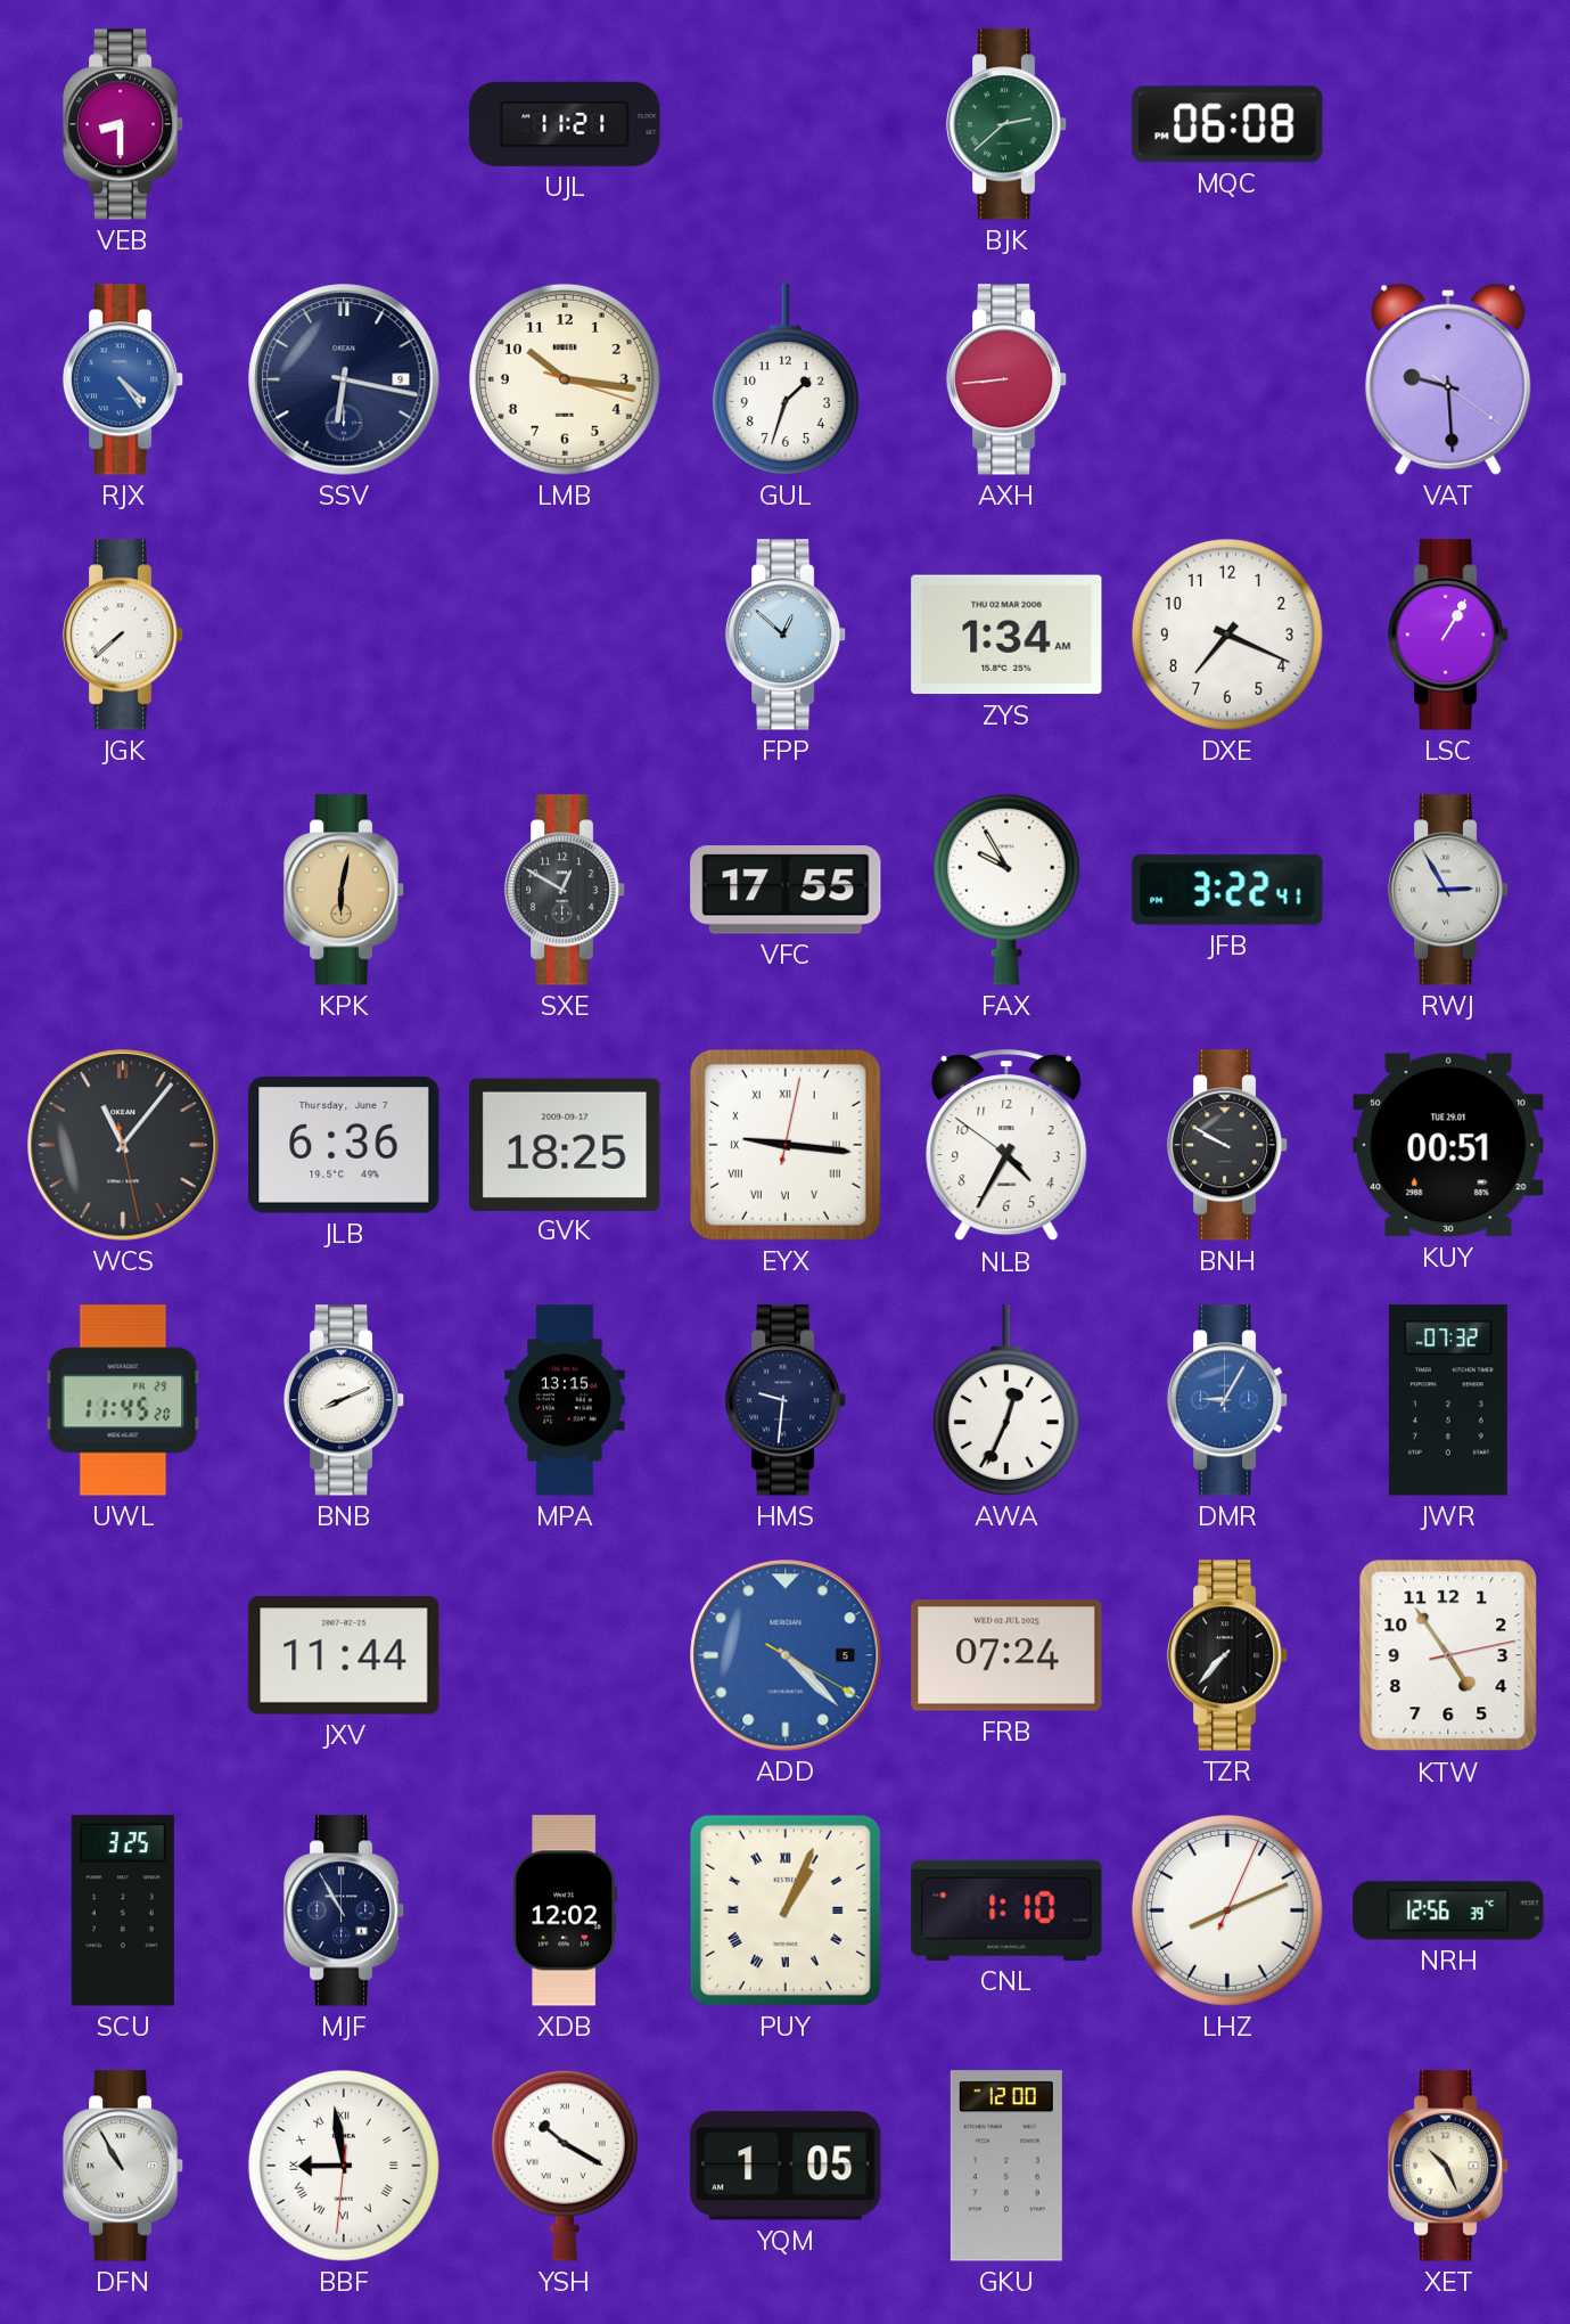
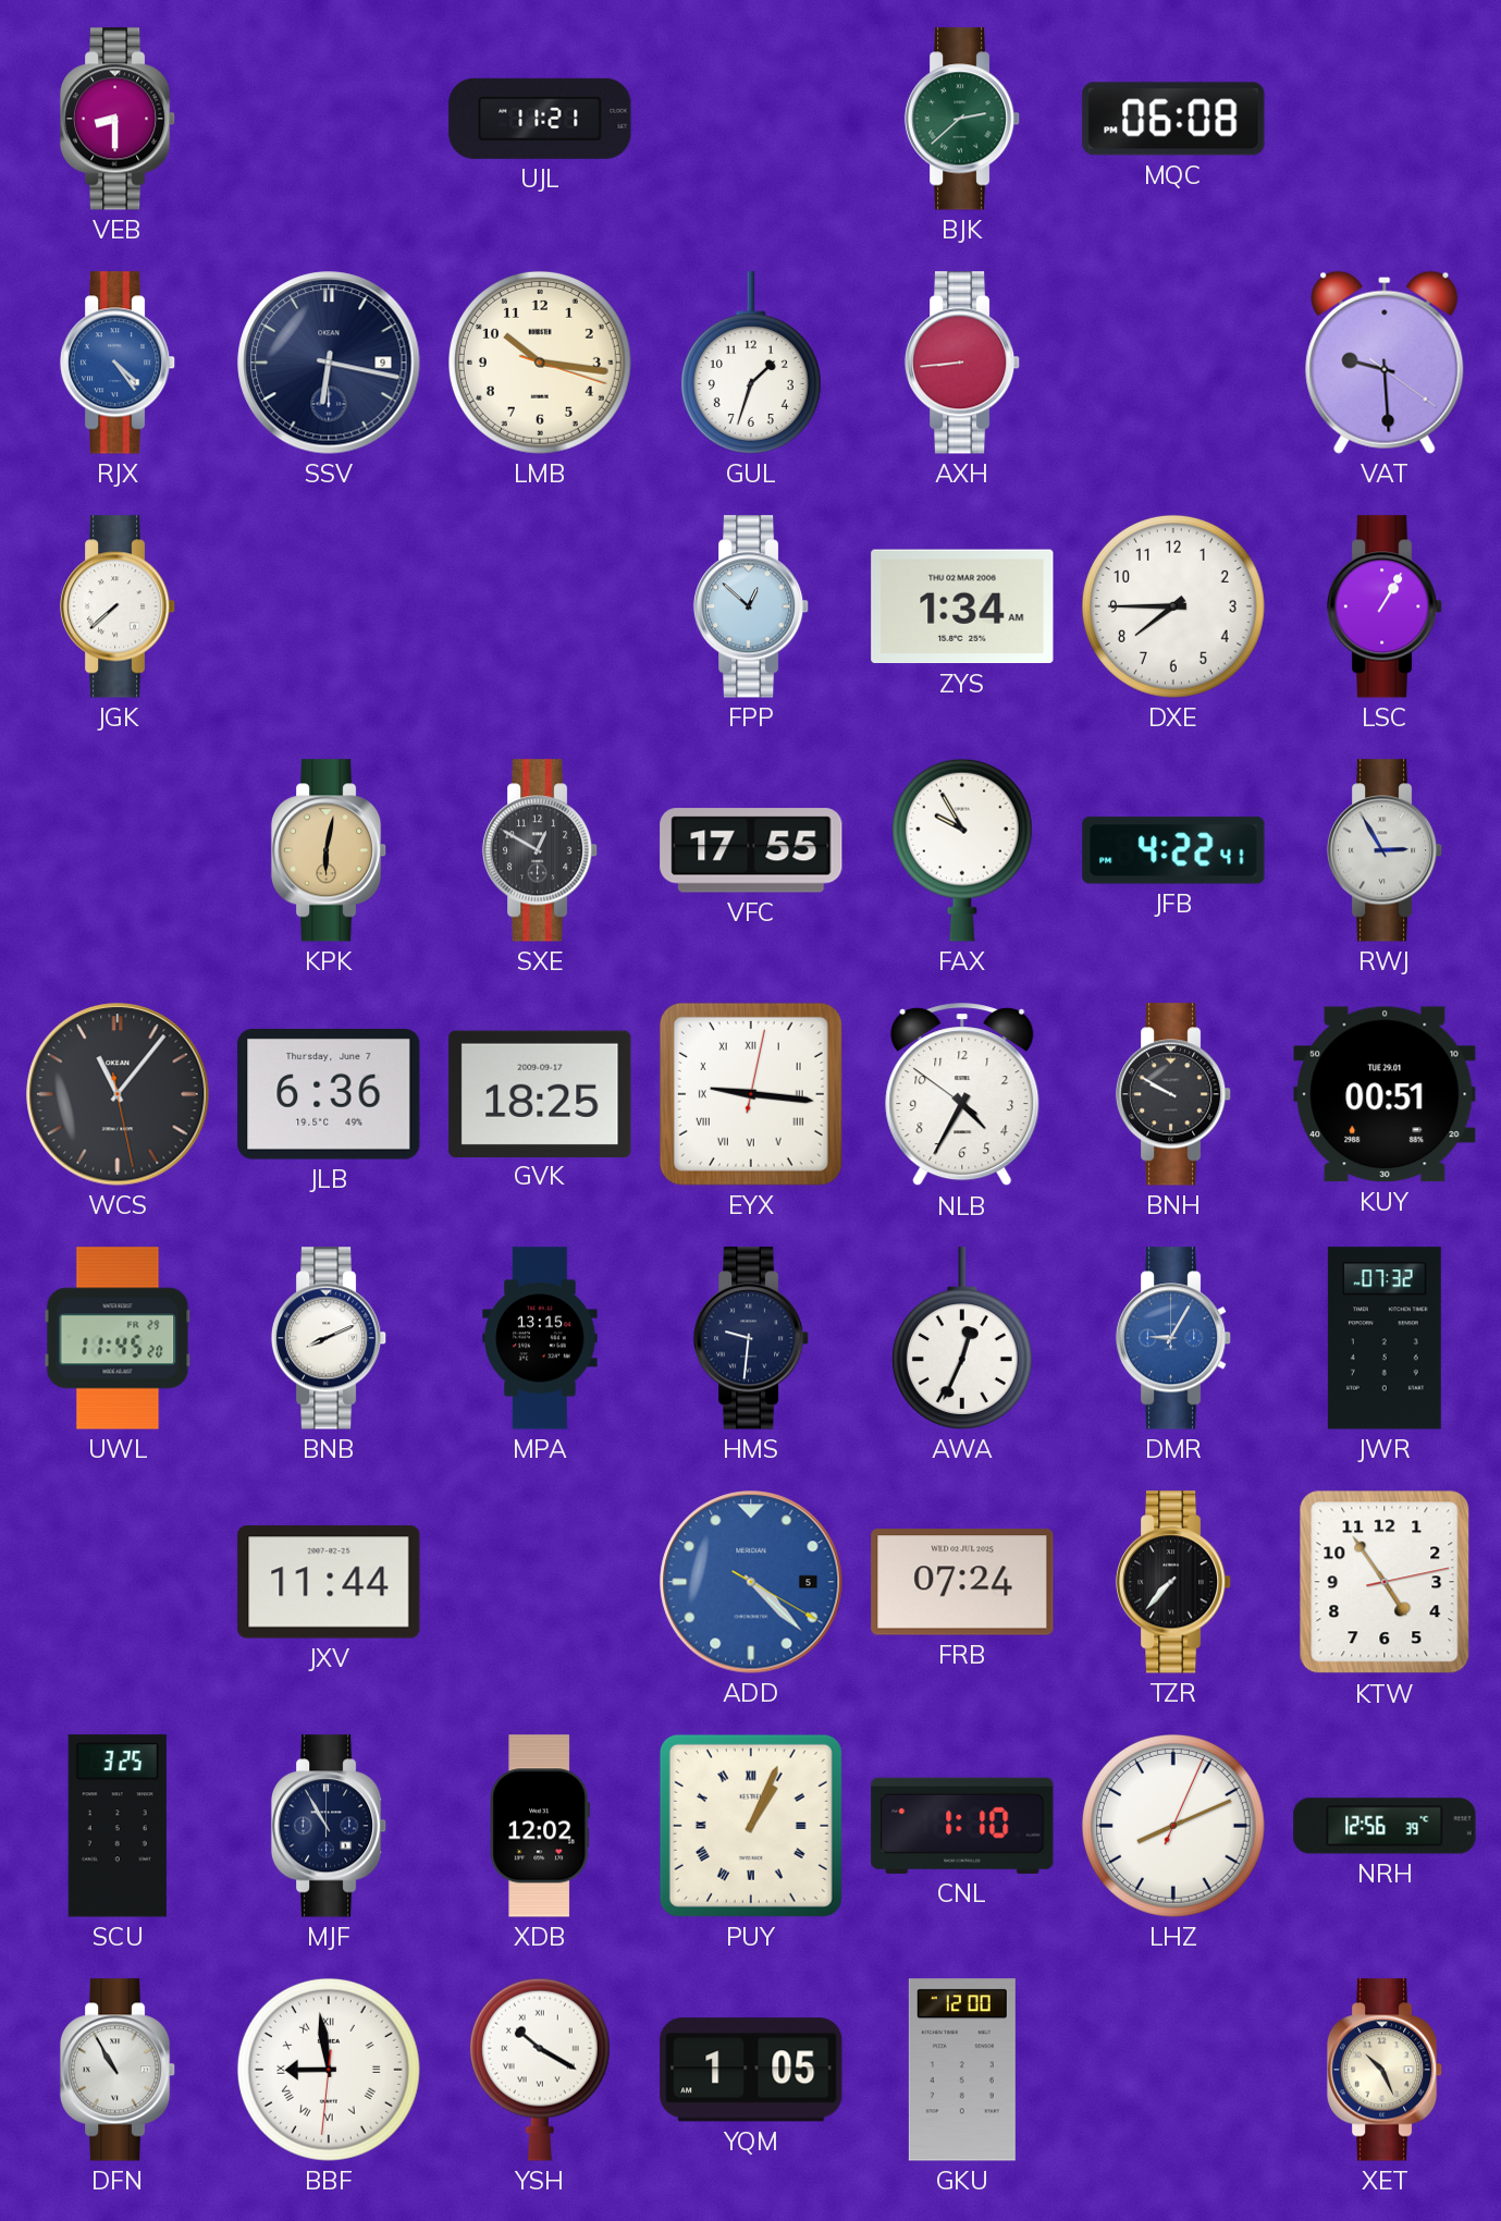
DXE: 7:19 -> 7:45
JFB: 3:22 -> 4:22
